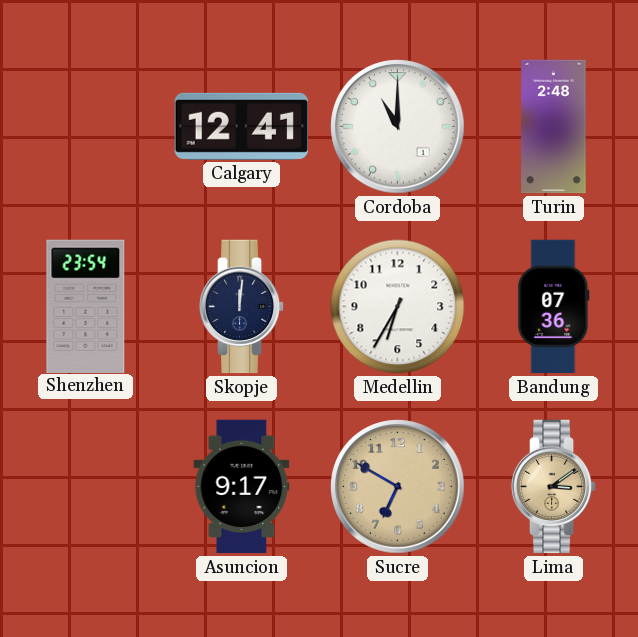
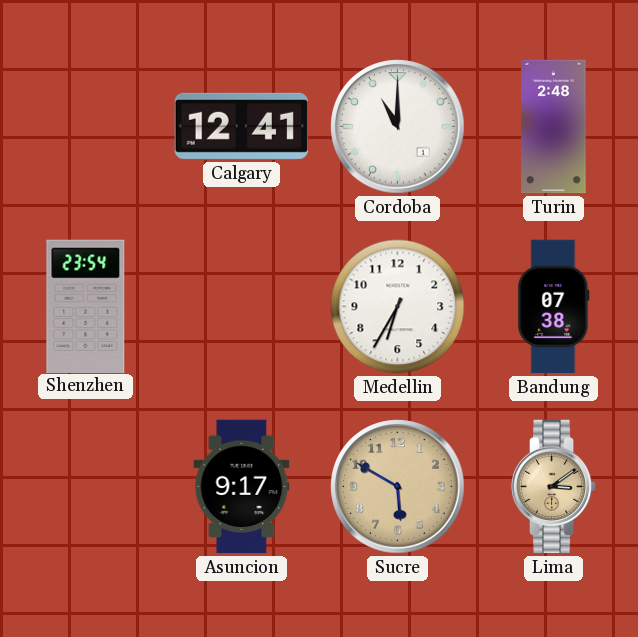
Skopje: 12:01 -> none
Bandung: 07:36 -> 07:38
Sucre: 6:50 -> 5:50
